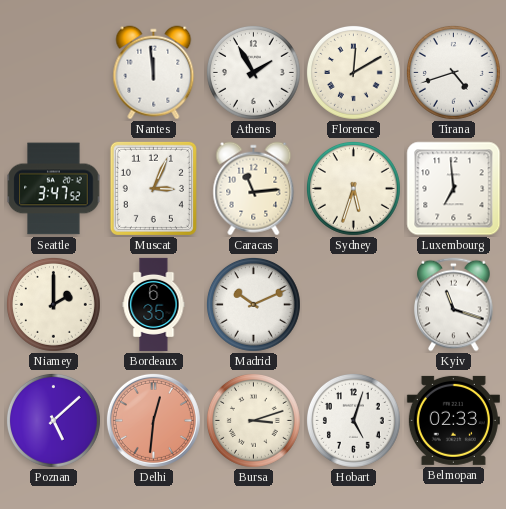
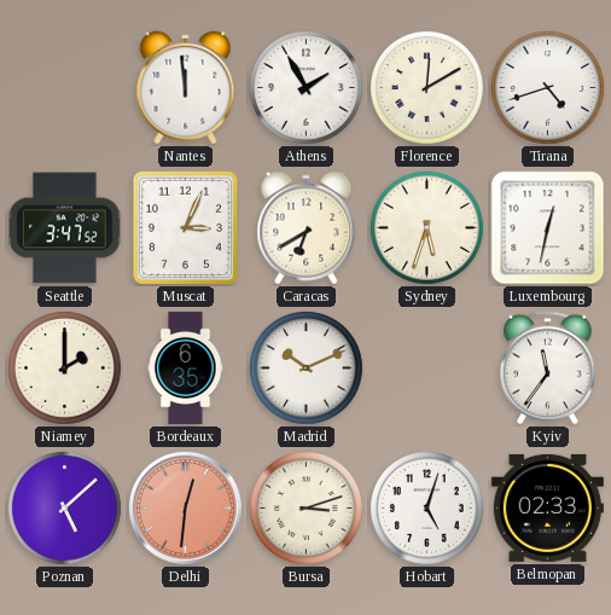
Caracas: 11:14 -> 6:40
Luxembourg: 6:59 -> 12:32
Kyiv: 11:18 -> 11:36
